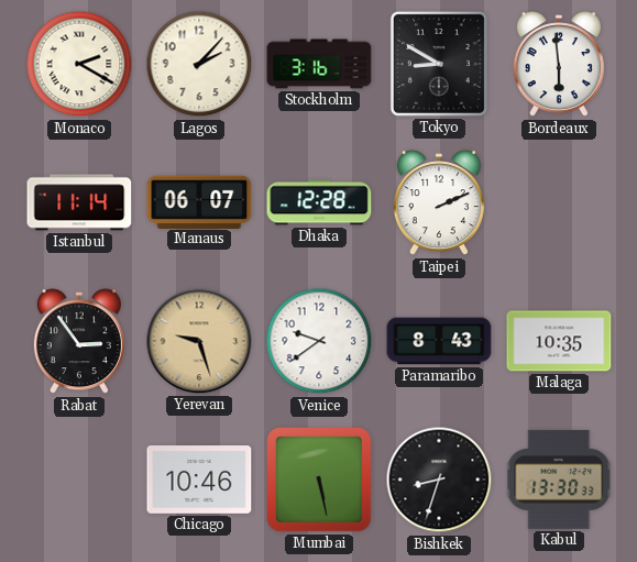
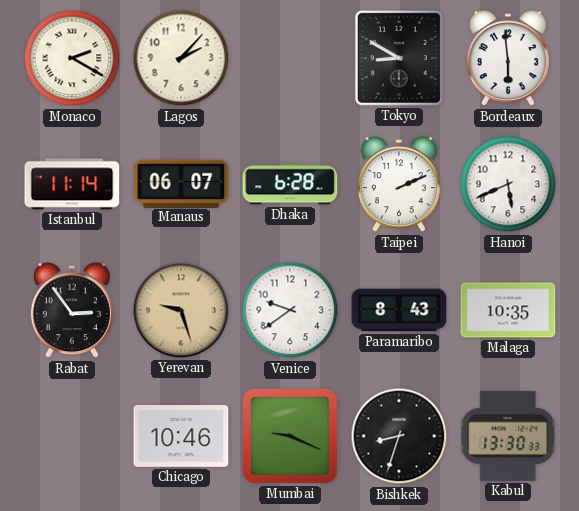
Stockholm: 3:16 -> none
Dhaka: 12:28 -> 6:28
Hanoi: none -> 5:41
Mumbai: 5:28 -> 9:19
